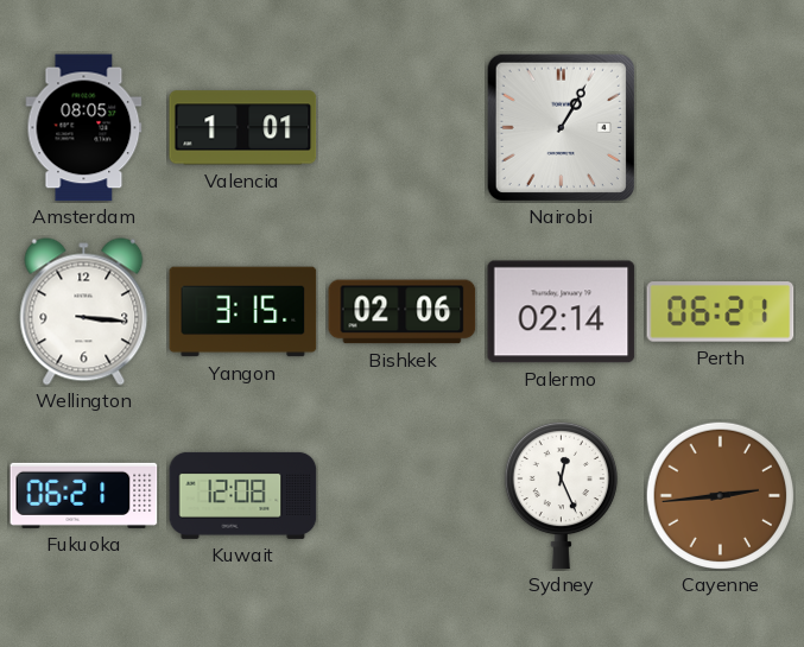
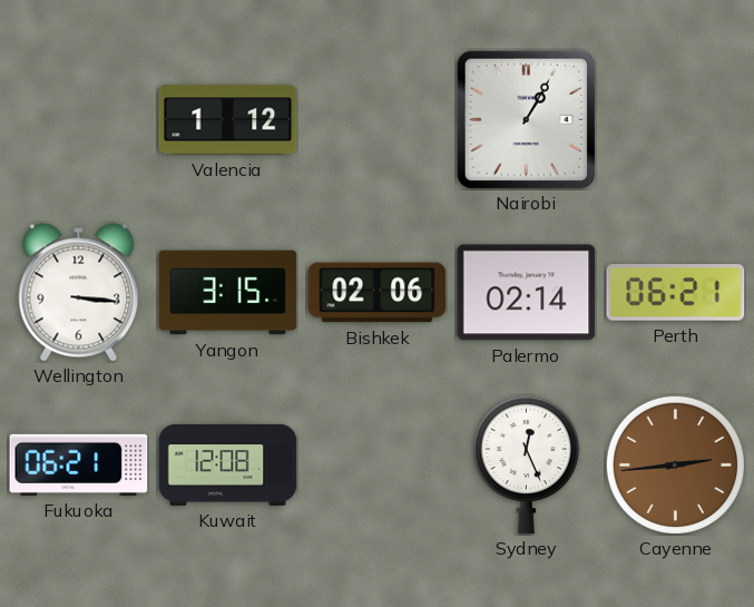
Amsterdam: 08:05 -> none
Valencia: 1:01 -> 1:12
